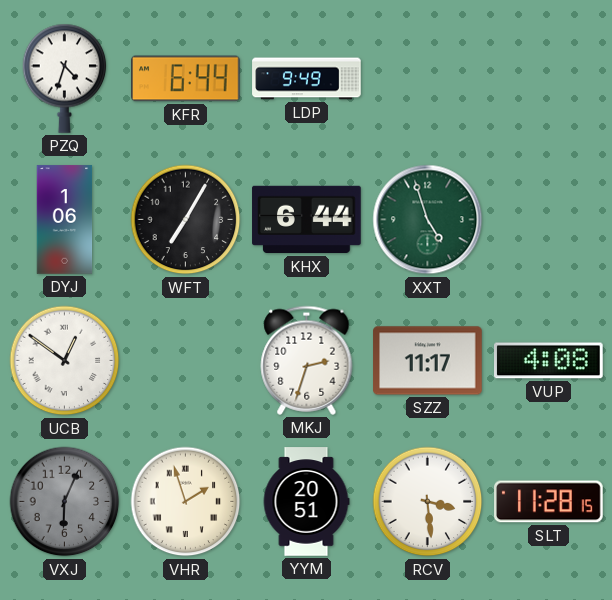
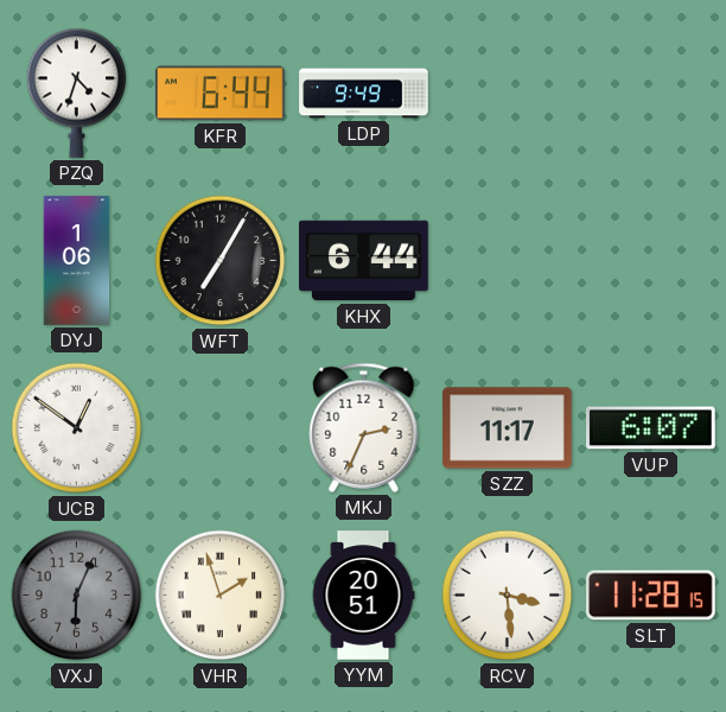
XXT: 4:57 -> none
MKJ: 2:33 -> 2:34
VUP: 4:08 -> 6:07
